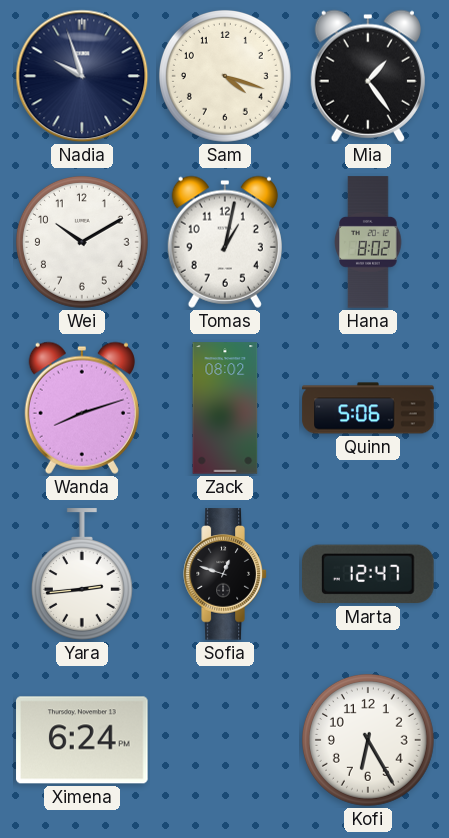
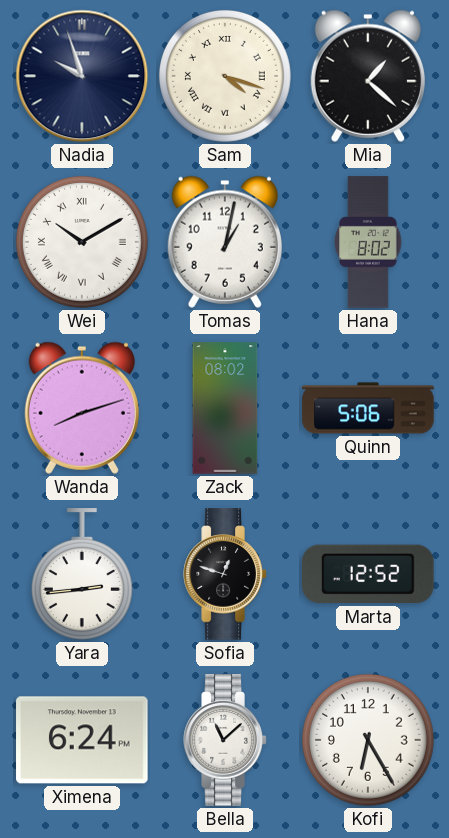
Sam numerals: Arabic -> Roman
Mia: 1:24 -> 1:22
Wei numerals: Arabic -> Roman
Marta: 12:47 -> 12:52
Bella: none -> 11:08
